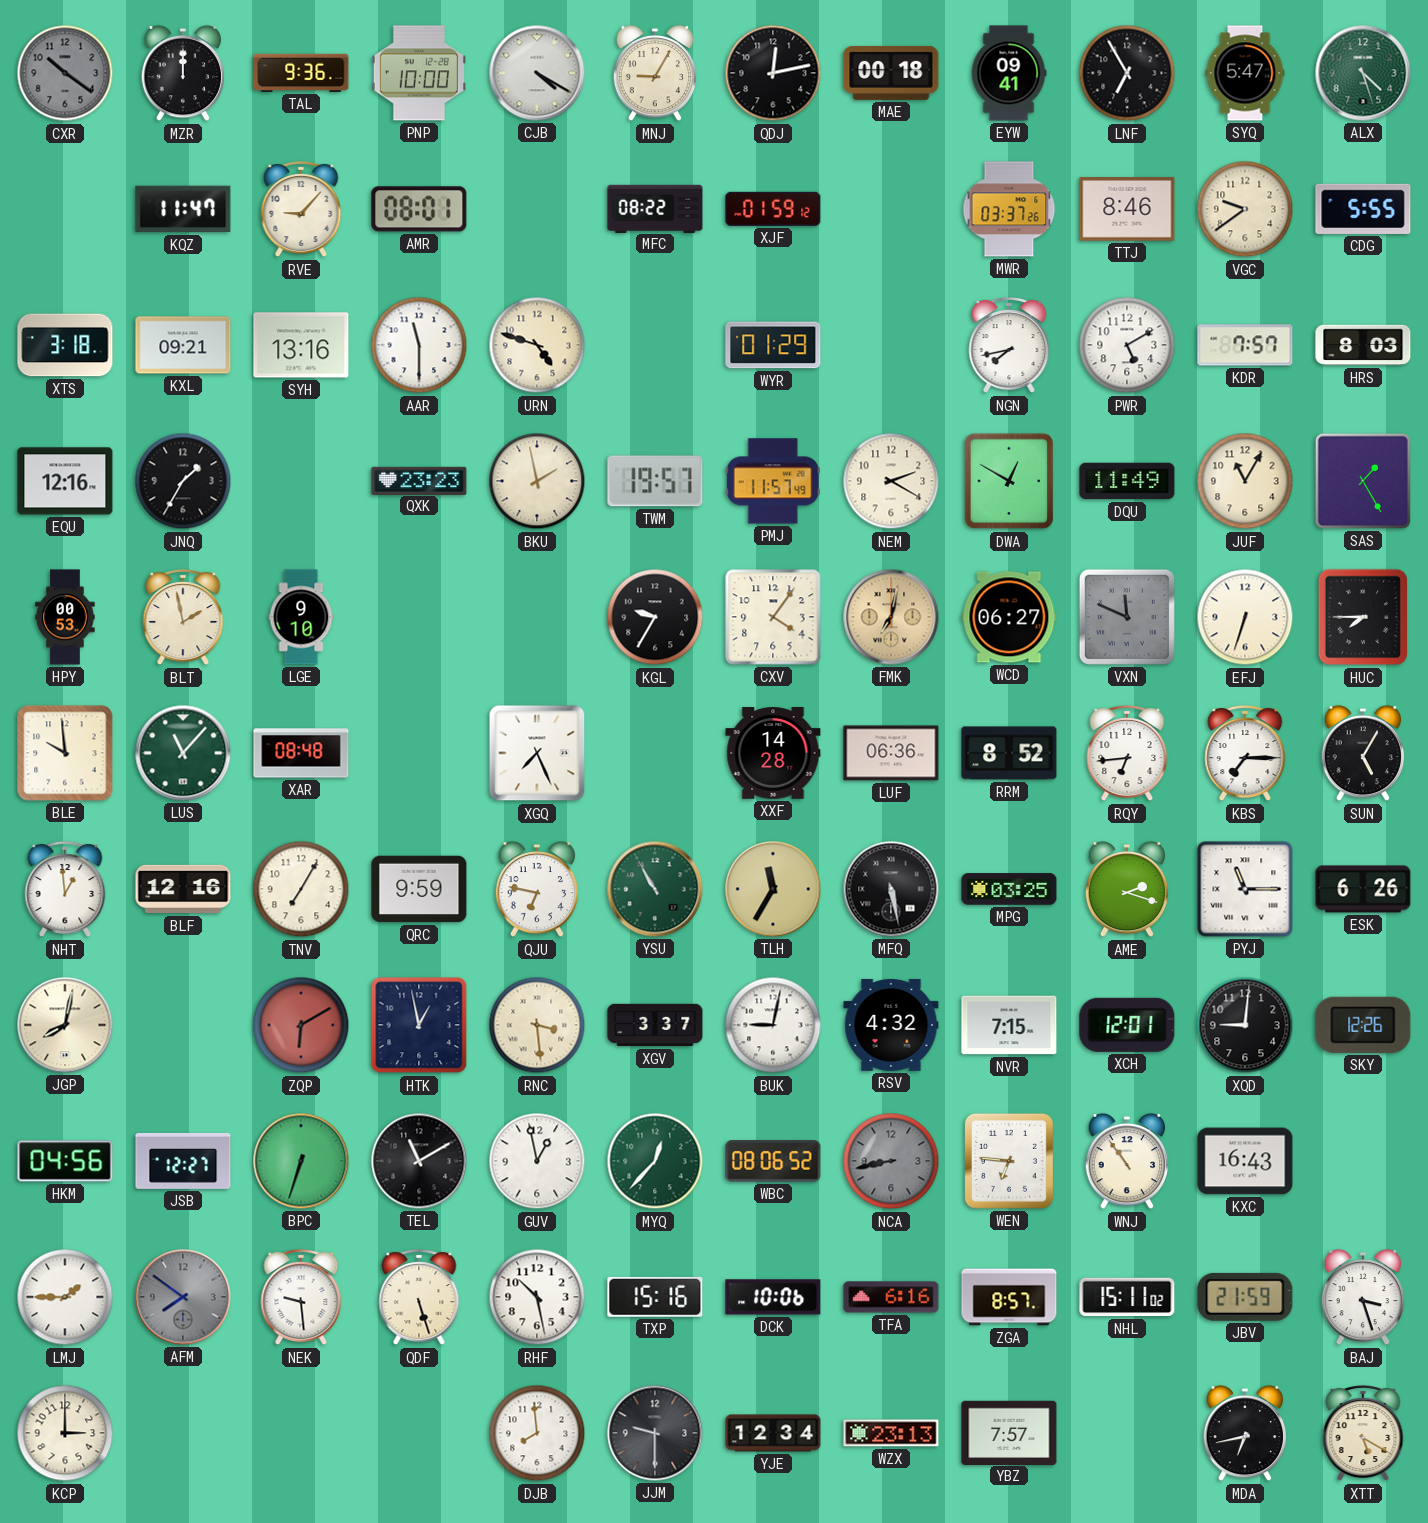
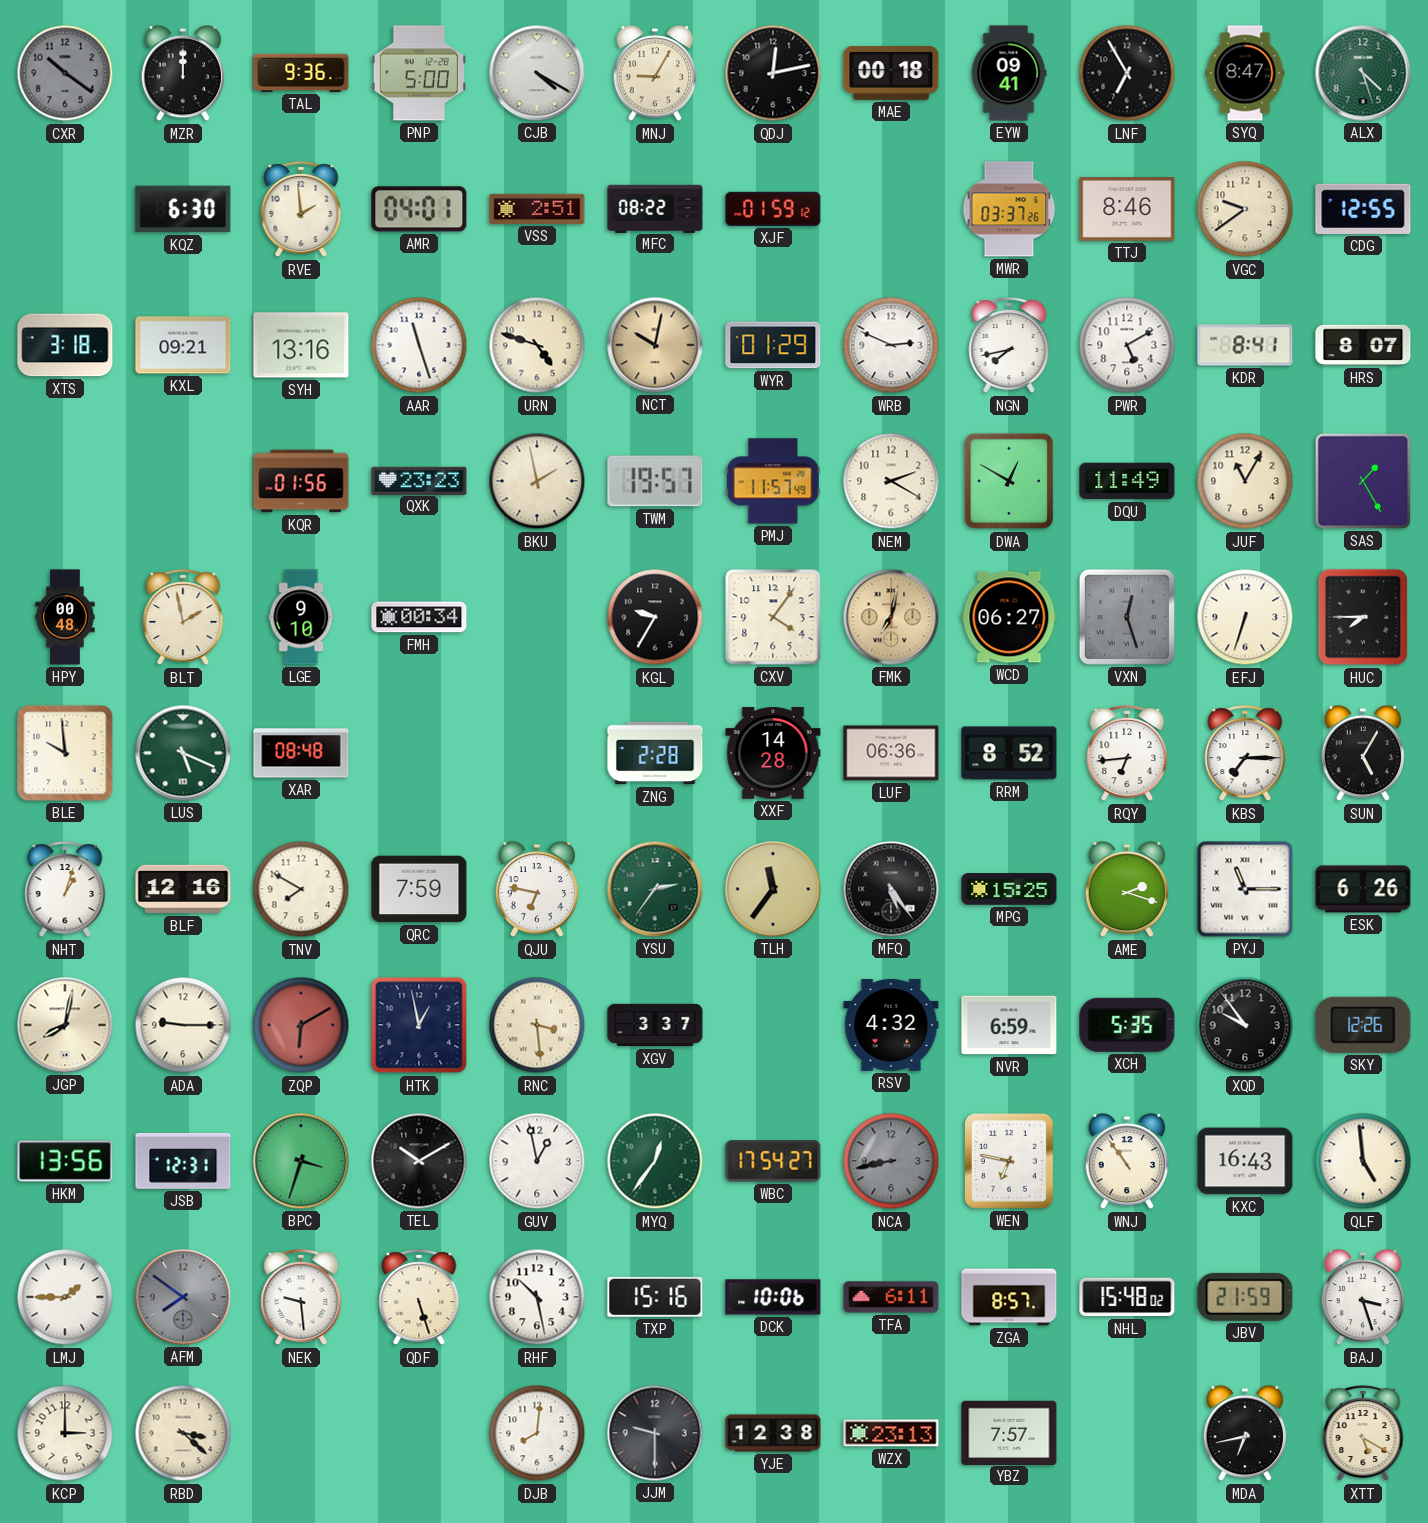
PNP: 10:00 -> 5:00
SYQ: 5:47 -> 8:47
KQZ: 11:47 -> 6:30
RVE: 9:07 -> 1:59
AMR: 08:01 -> 04:01
VSS: none -> 2:51
CDG: 5:55 -> 12:55
AAR: 11:30 -> 11:27
NCT: none -> 10:02
WRB: none -> 2:49
KDR: 7:57 -> 8:41
HRS: 8:03 -> 8:07
EQU: 12:16 -> none
JNQ: 1:35 -> none
KQR: none -> 01:56
HPY: 00:53 -> 00:48
FMH: none -> 00:34
VXN: 11:49 -> 12:27
LUS: 11:07 -> 5:19
XGQ: 7:26 -> none
ZNG: none -> 2:28
NHT: 12:59 -> 1:03
TNV: 7:05 -> 7:50
QRC: 9:59 -> 7:59
YSU: 10:55 -> 2:36
TLH: 11:35 -> 11:36
MFQ: 5:28 -> 5:24
MPG: 03:25 -> 15:25
ADA: none -> 9:15
BUK: 9:02 -> none
NVR: 7:15 -> 6:59
XCH: 12:01 -> 5:35
XQD: 9:01 -> 9:54
HKM: 04:56 -> 13:56
JSB: 12:27 -> 12:31
BPC: 6:33 -> 3:33
TEL: 11:10 -> 10:10
MYQ: 12:37 -> 12:36
WBC: 08:06 -> 17:54
WEN: 6:46 -> 6:47
QLF: none -> 4:59
TFA: 6:16 -> 6:11
NHL: 15:11 -> 15:48
RBD: none -> 3:22
DJB: 7:59 -> 8:01
YJE: 12:34 -> 12:38
